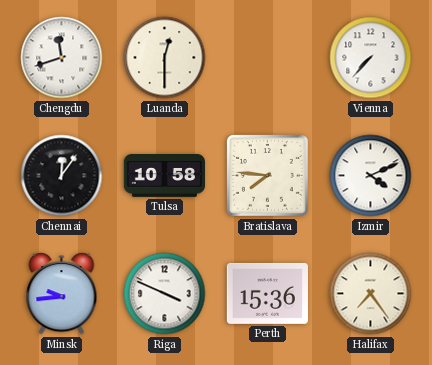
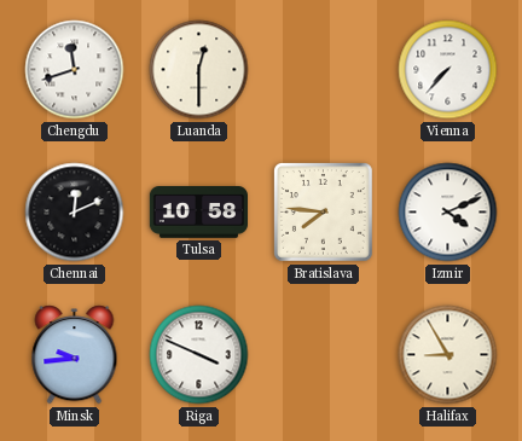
Chennai: 12:06 -> 12:11
Perth: 15:36 -> none
Halifax: 7:24 -> 8:55
